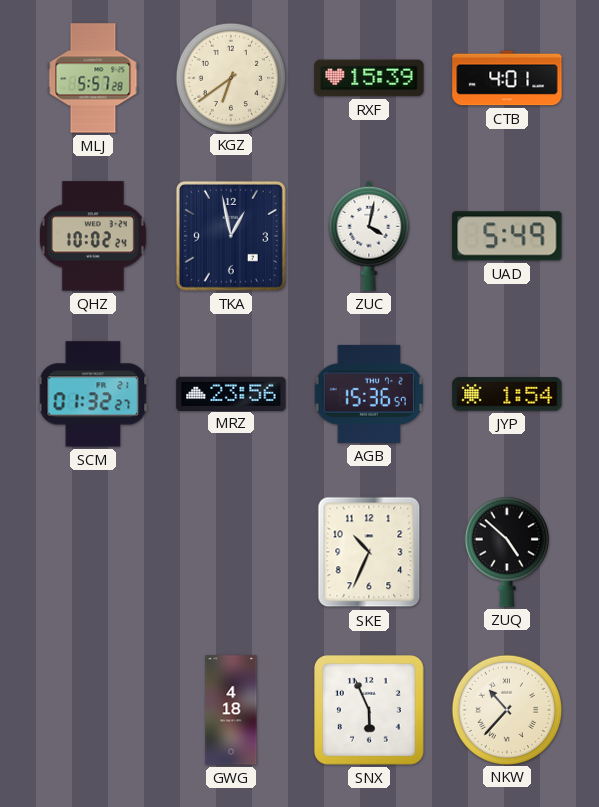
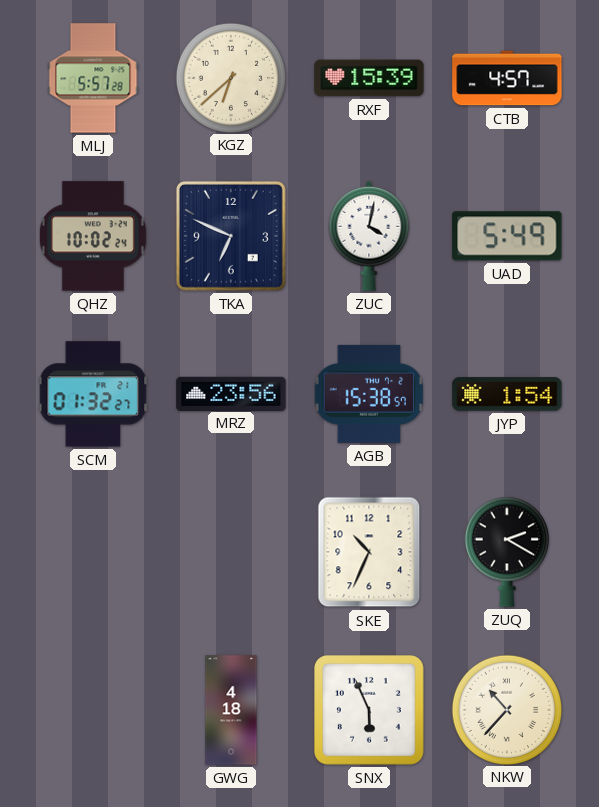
KGZ: 6:39 -> 6:38
CTB: 4:01 -> 4:57
TKA: 12:58 -> 6:49
AGB: 15:36 -> 15:38
ZUQ: 4:52 -> 2:20
